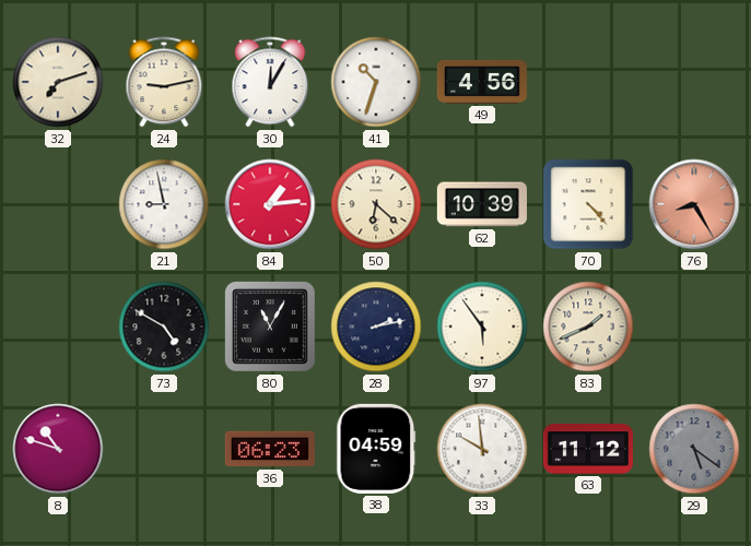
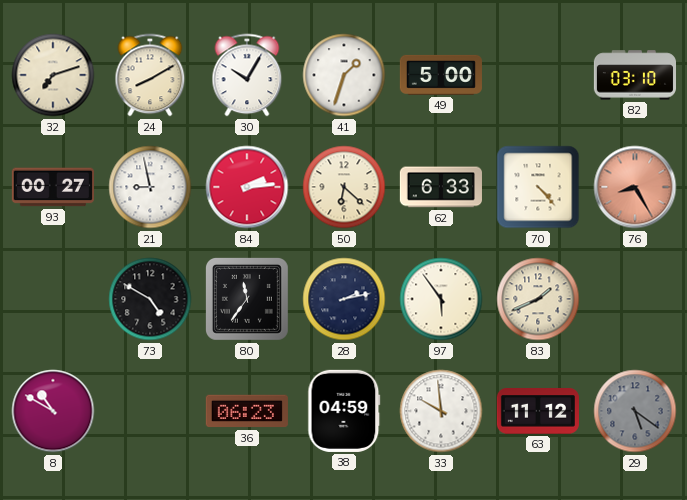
24: 9:13 -> 8:10
30: 12:05 -> 10:05
41: 10:33 -> 1:33
49: 4:56 -> 5:00
82: none -> 03:10
93: none -> 00:27
84: 1:14 -> 2:14
62: 10:39 -> 6:33
80: 11:05 -> 11:36
8: 10:48 -> 10:50
